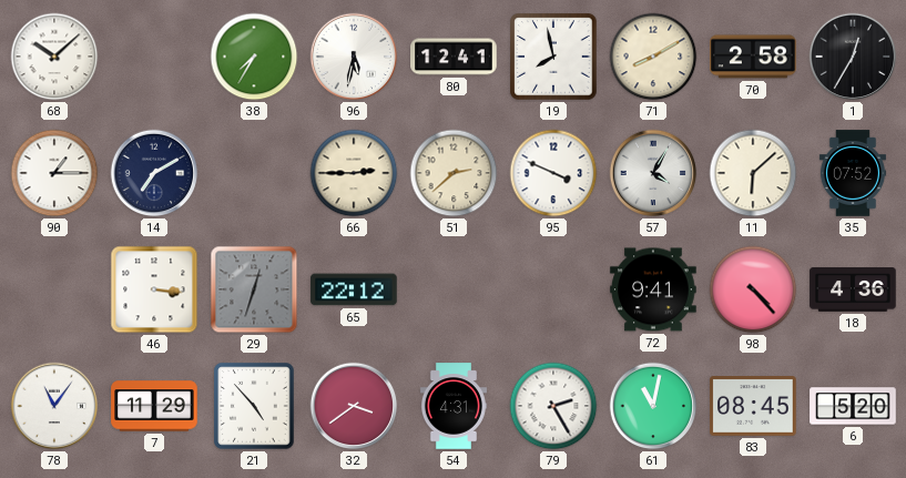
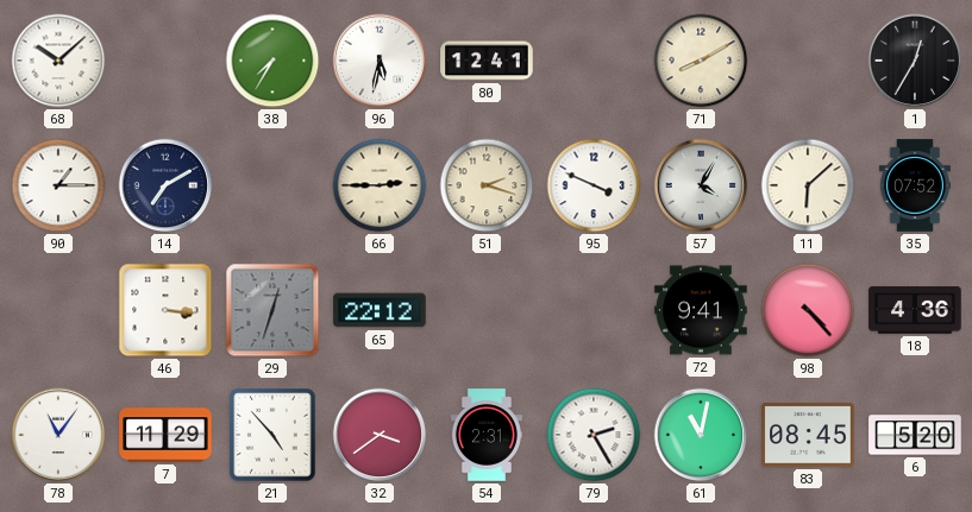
19: 7:58 -> none
70: 2:58 -> none
51: 2:38 -> 2:18
54: 4:31 -> 2:31
